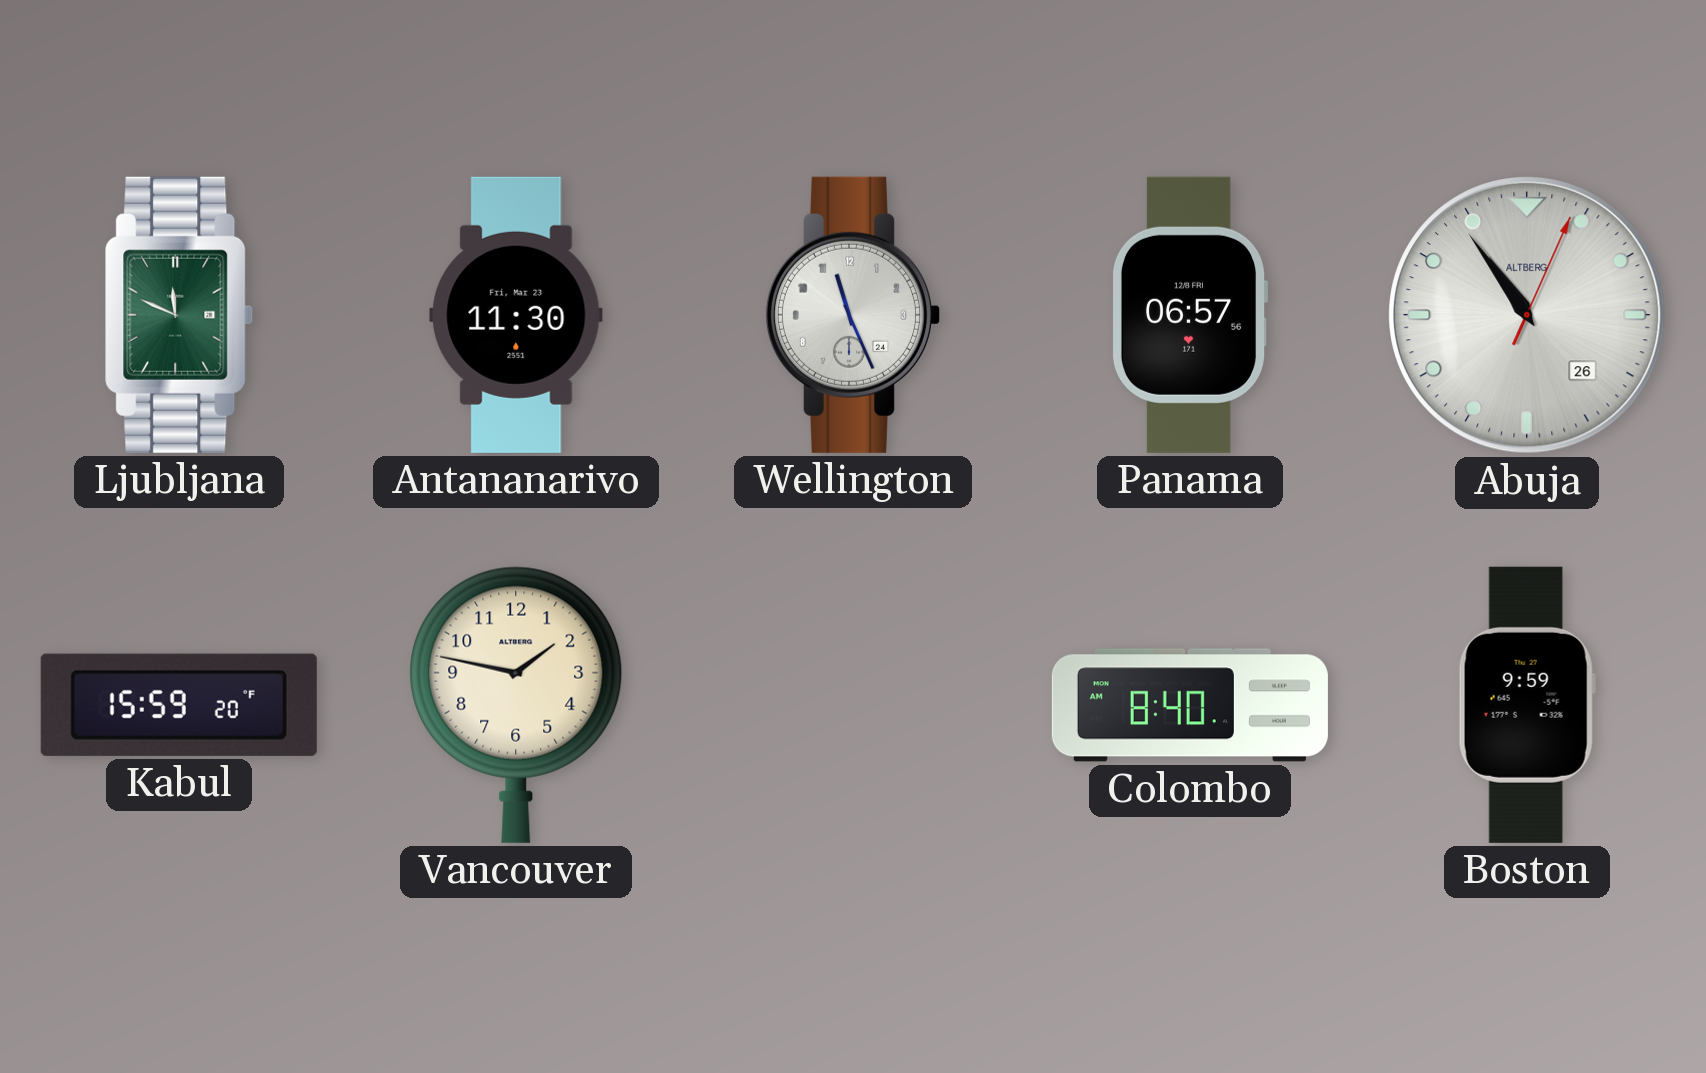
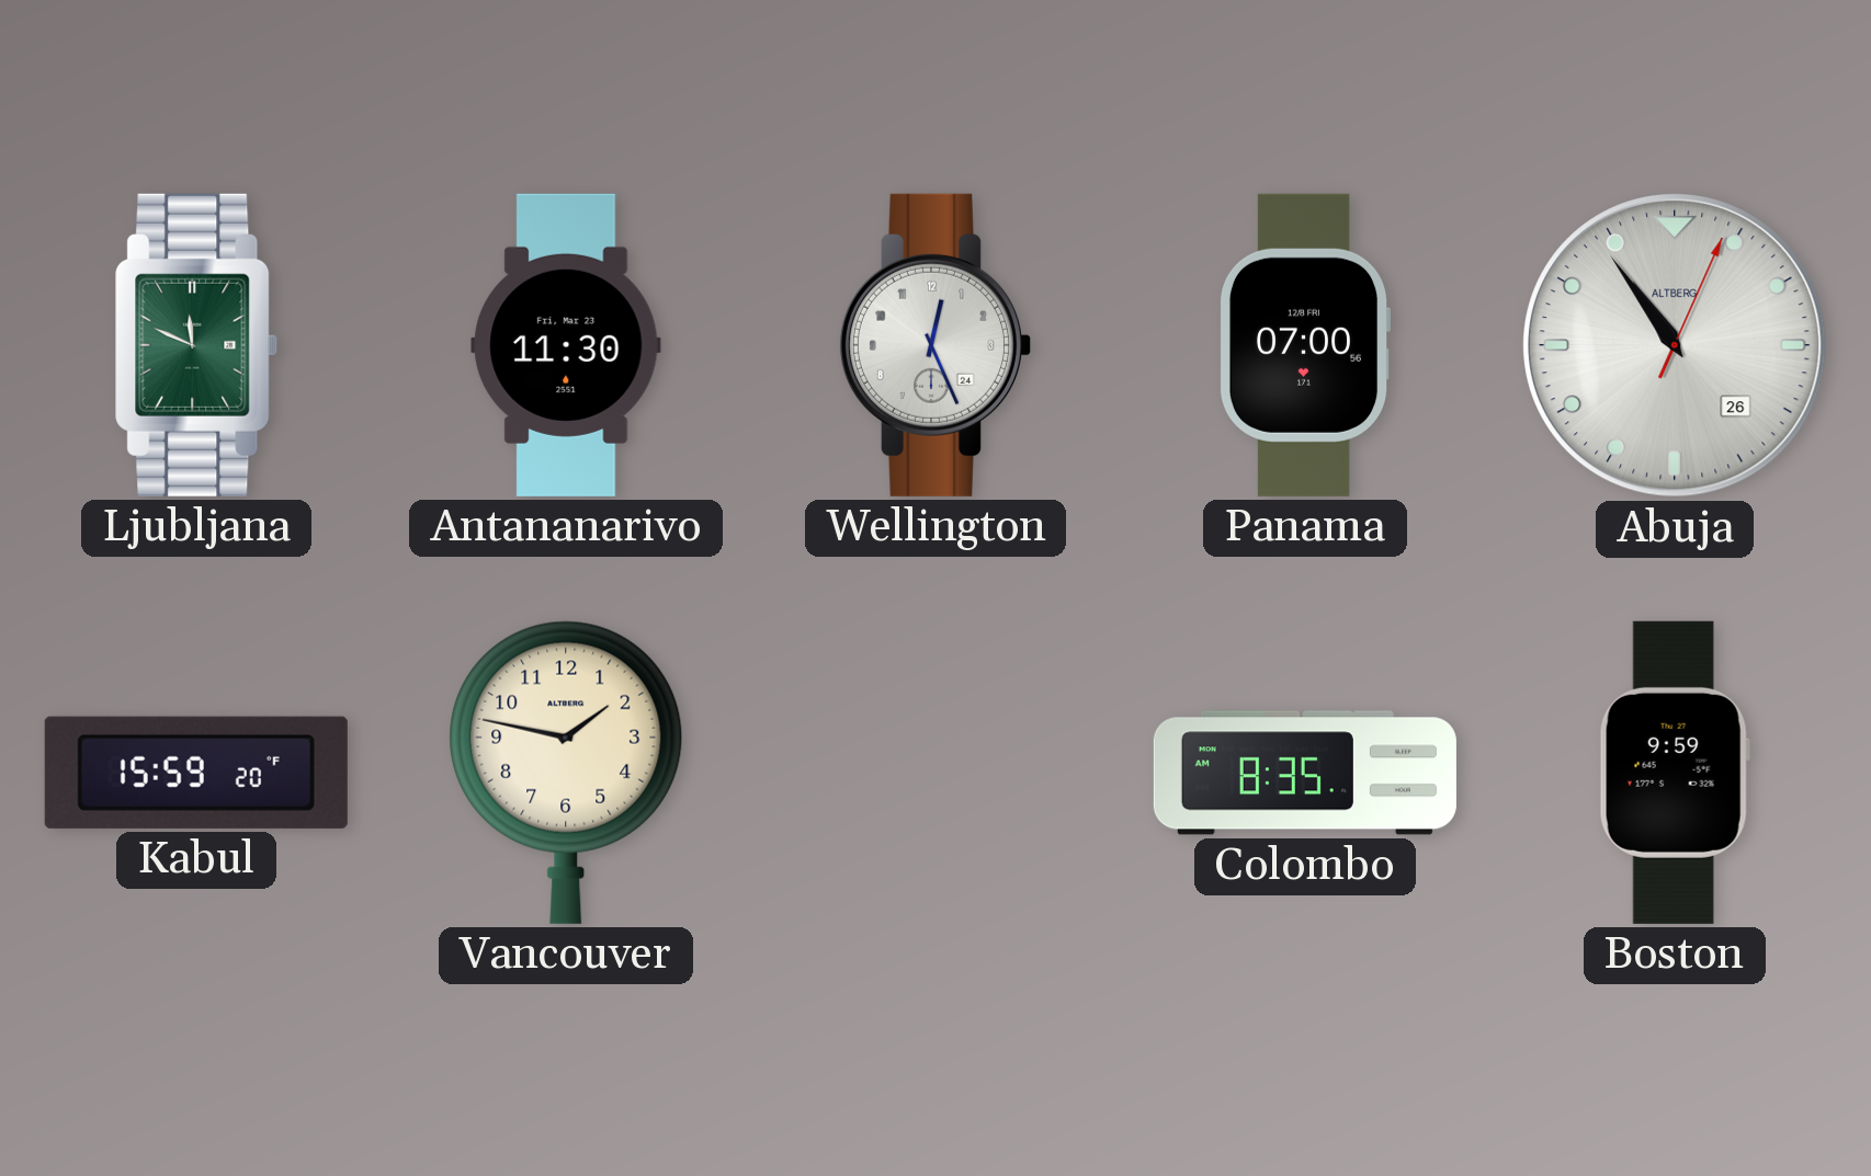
Wellington: 11:26 -> 12:26
Panama: 06:57 -> 07:00
Colombo: 8:40 -> 8:35
